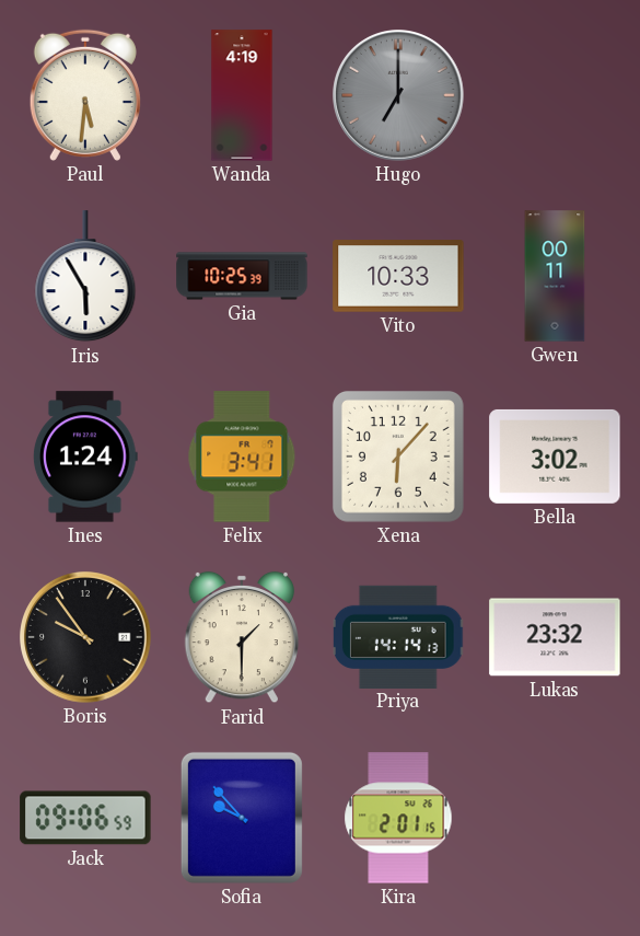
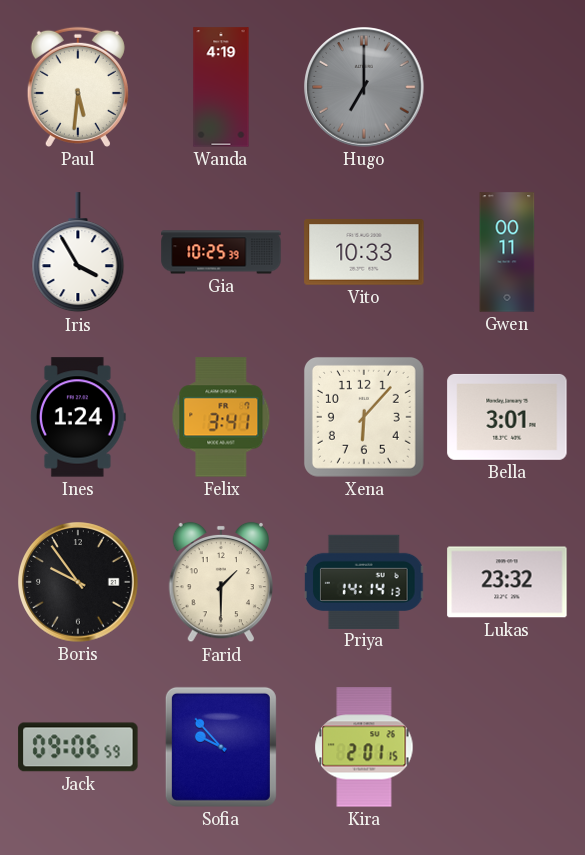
Iris: 5:55 -> 3:55
Bella: 3:02 -> 3:01
